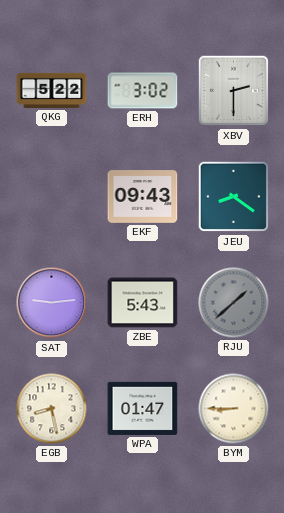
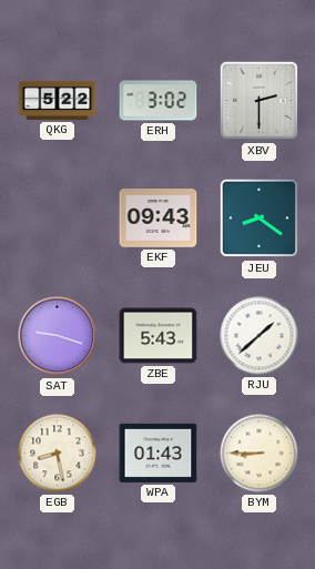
SAT: 9:14 -> 9:18
RJU dial: grey -> white
WPA: 01:47 -> 01:43
